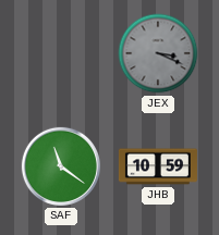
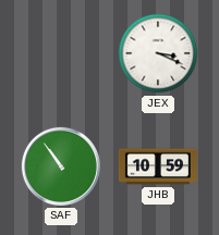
JEX dial: grey -> white
SAF: 11:21 -> 10:54
